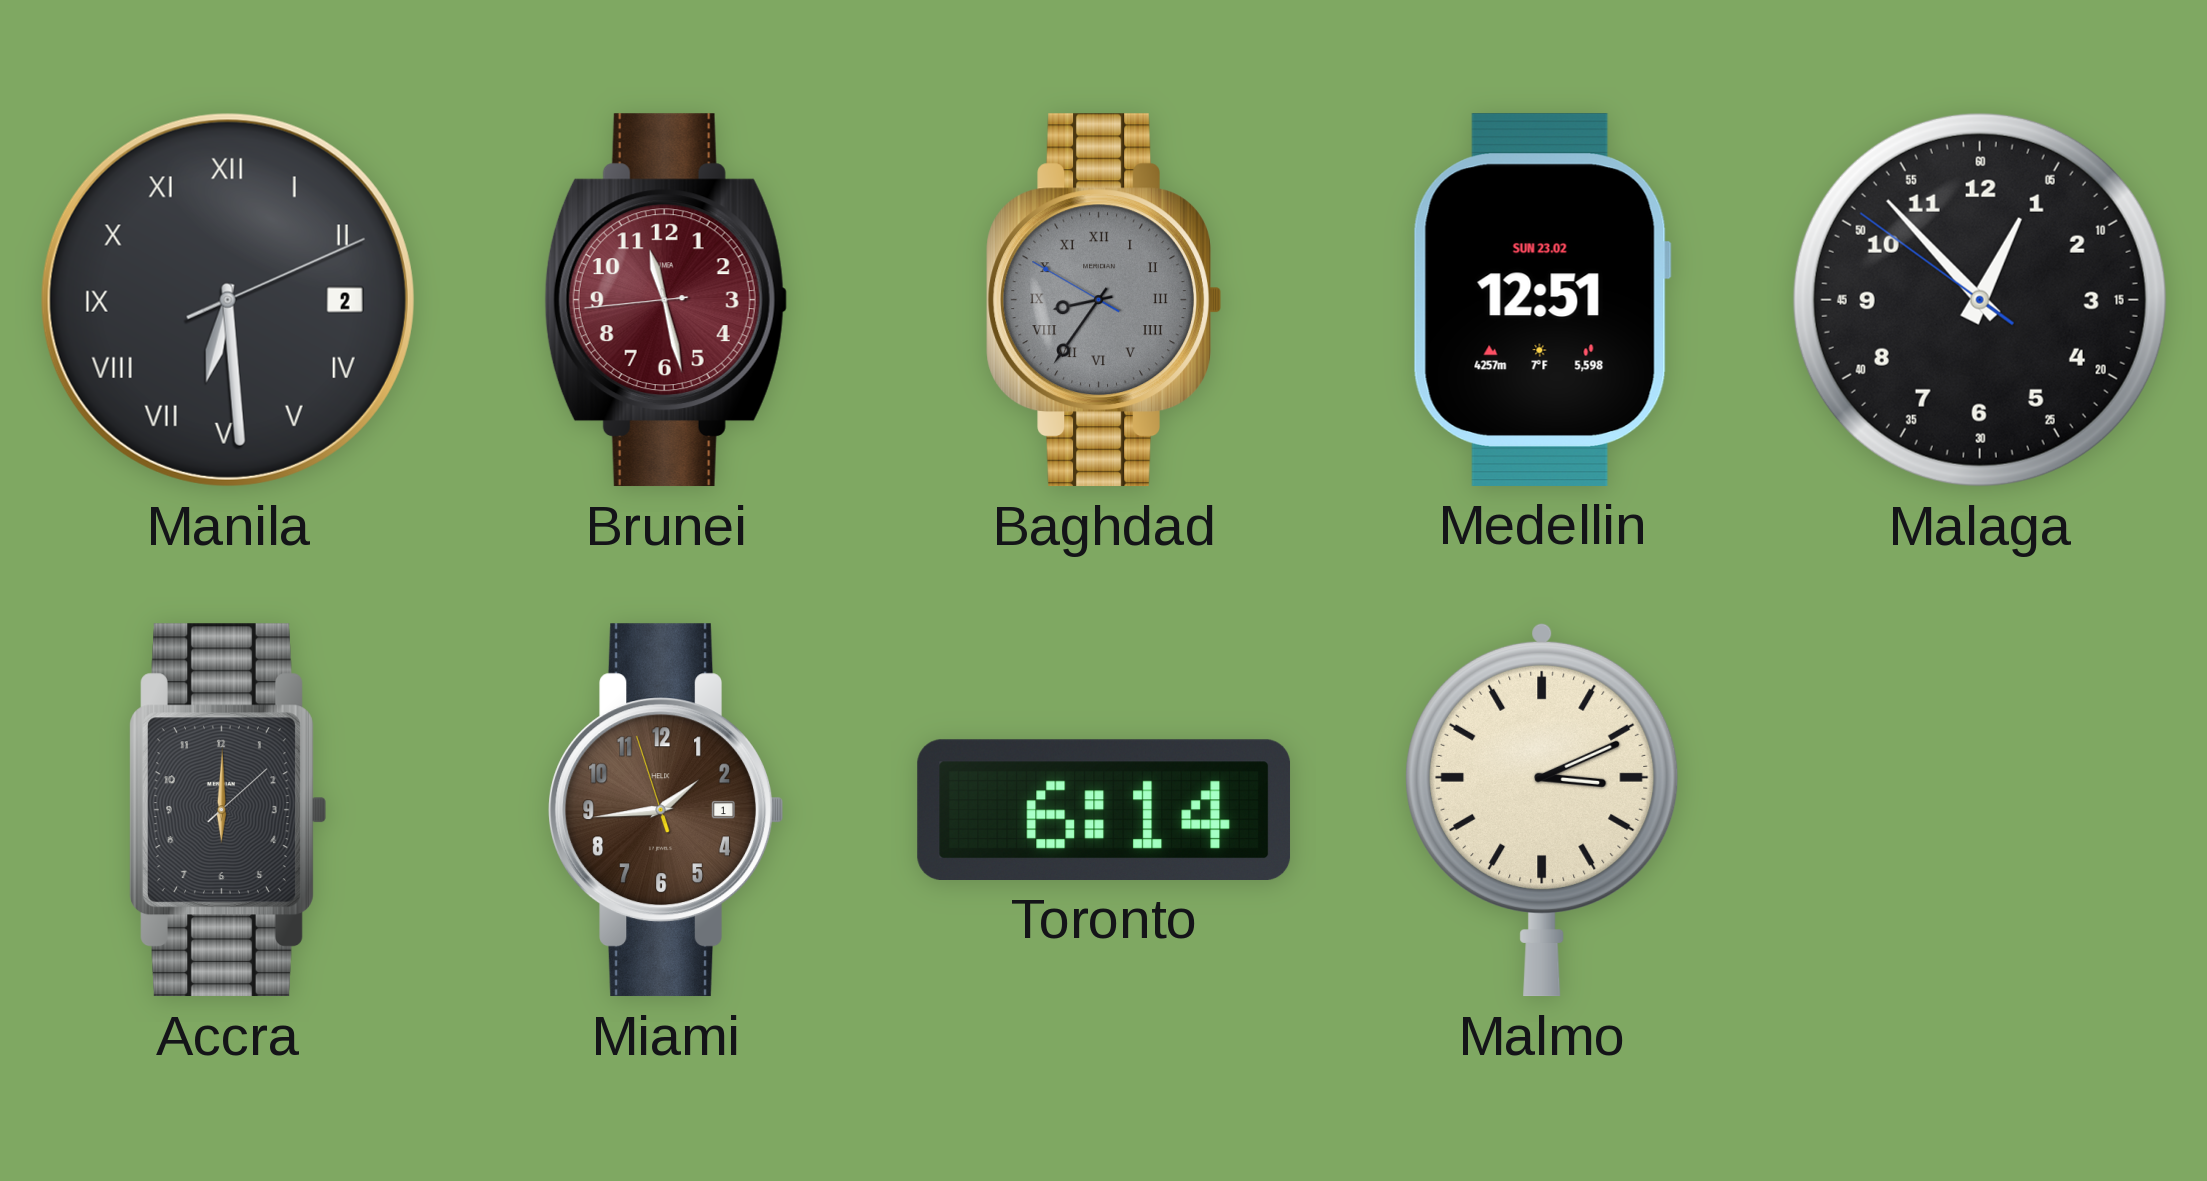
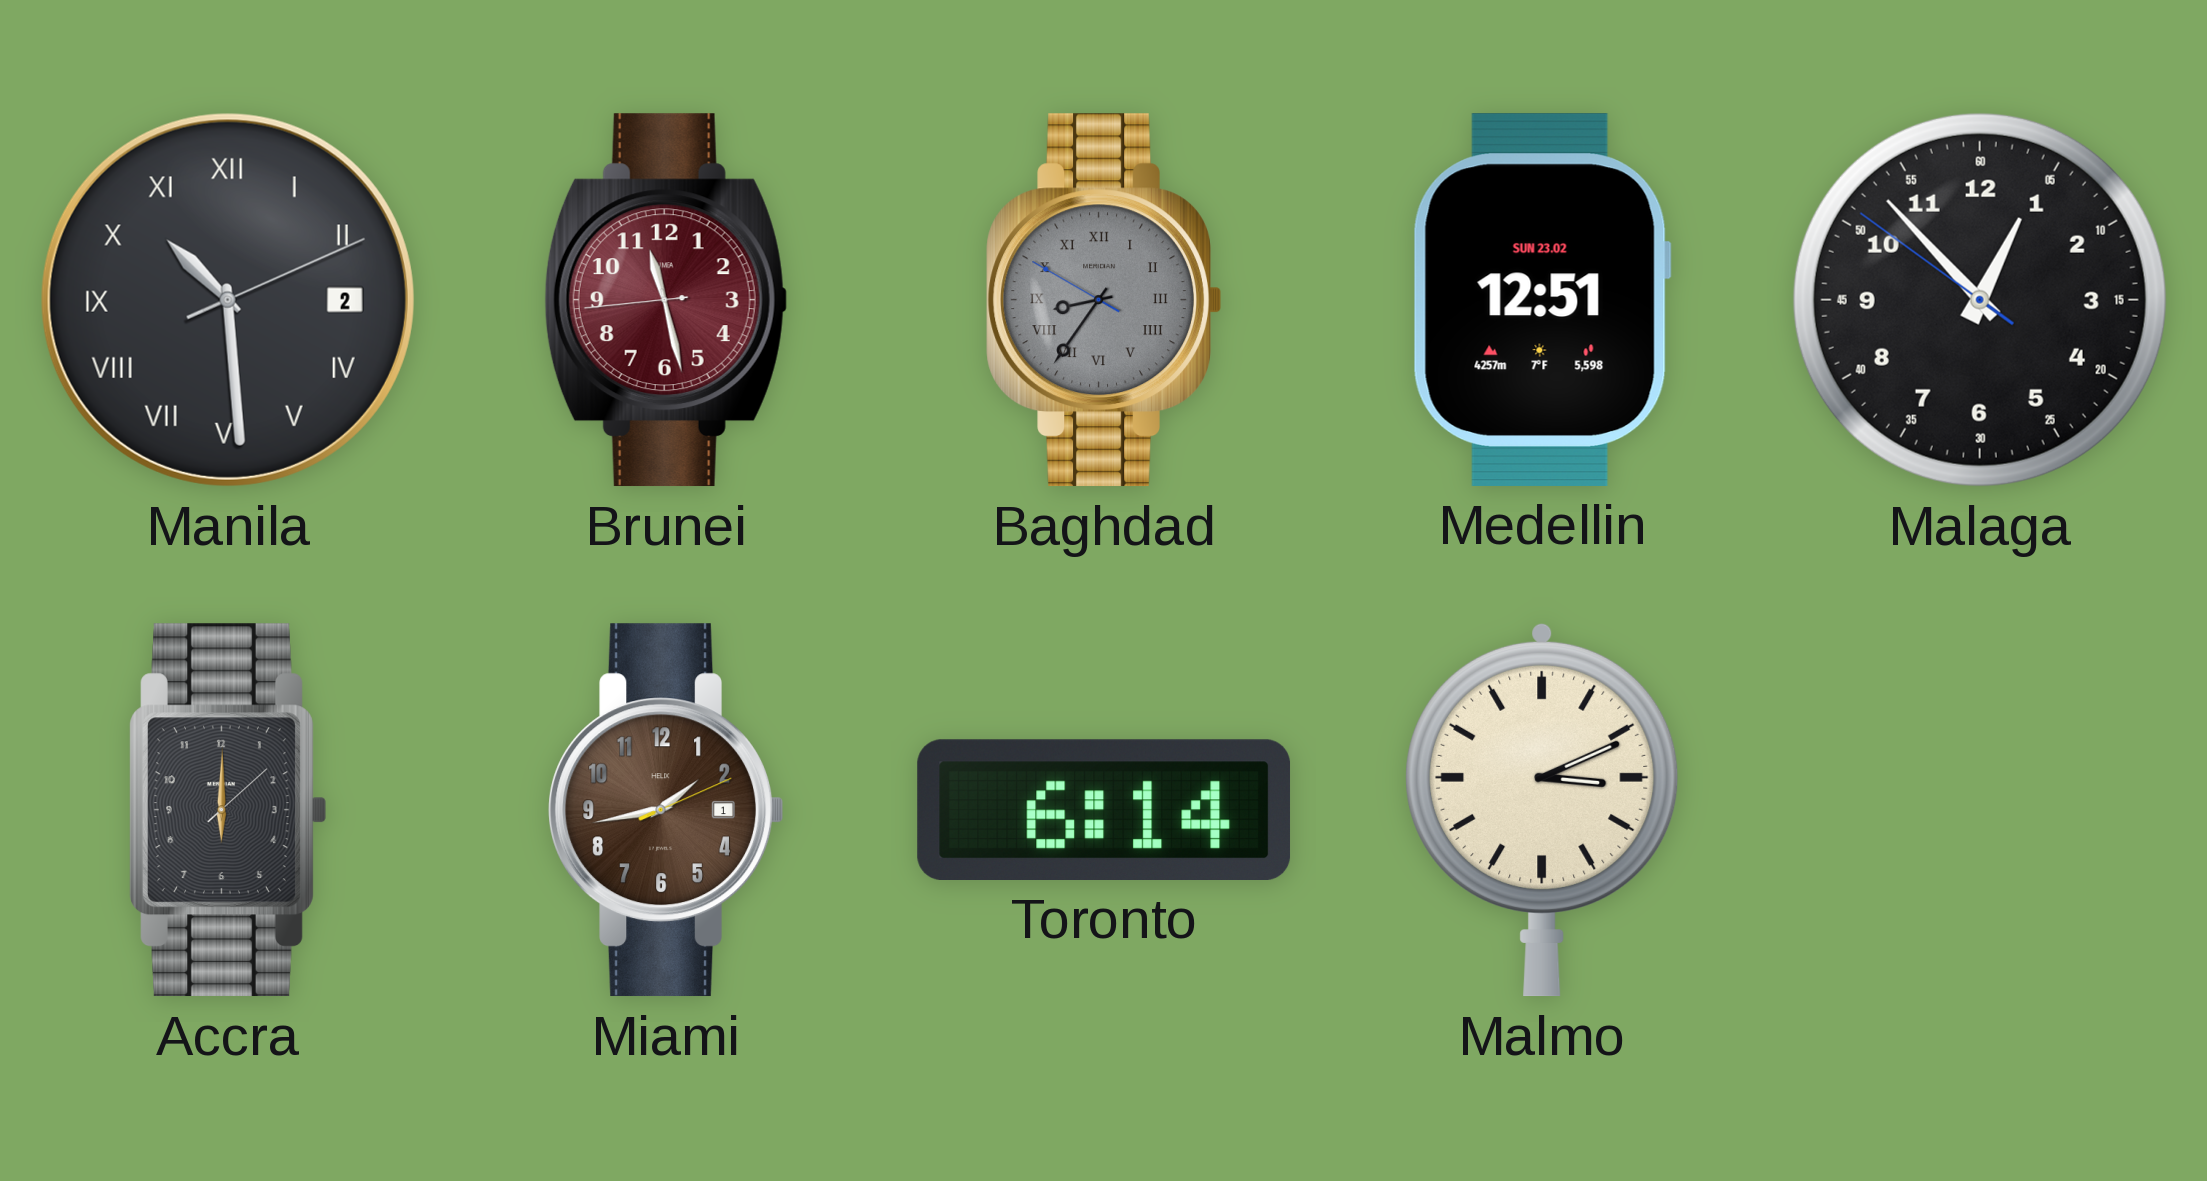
Manila: 6:29 -> 10:29
Miami: 1:43:57 -> 1:43:11
